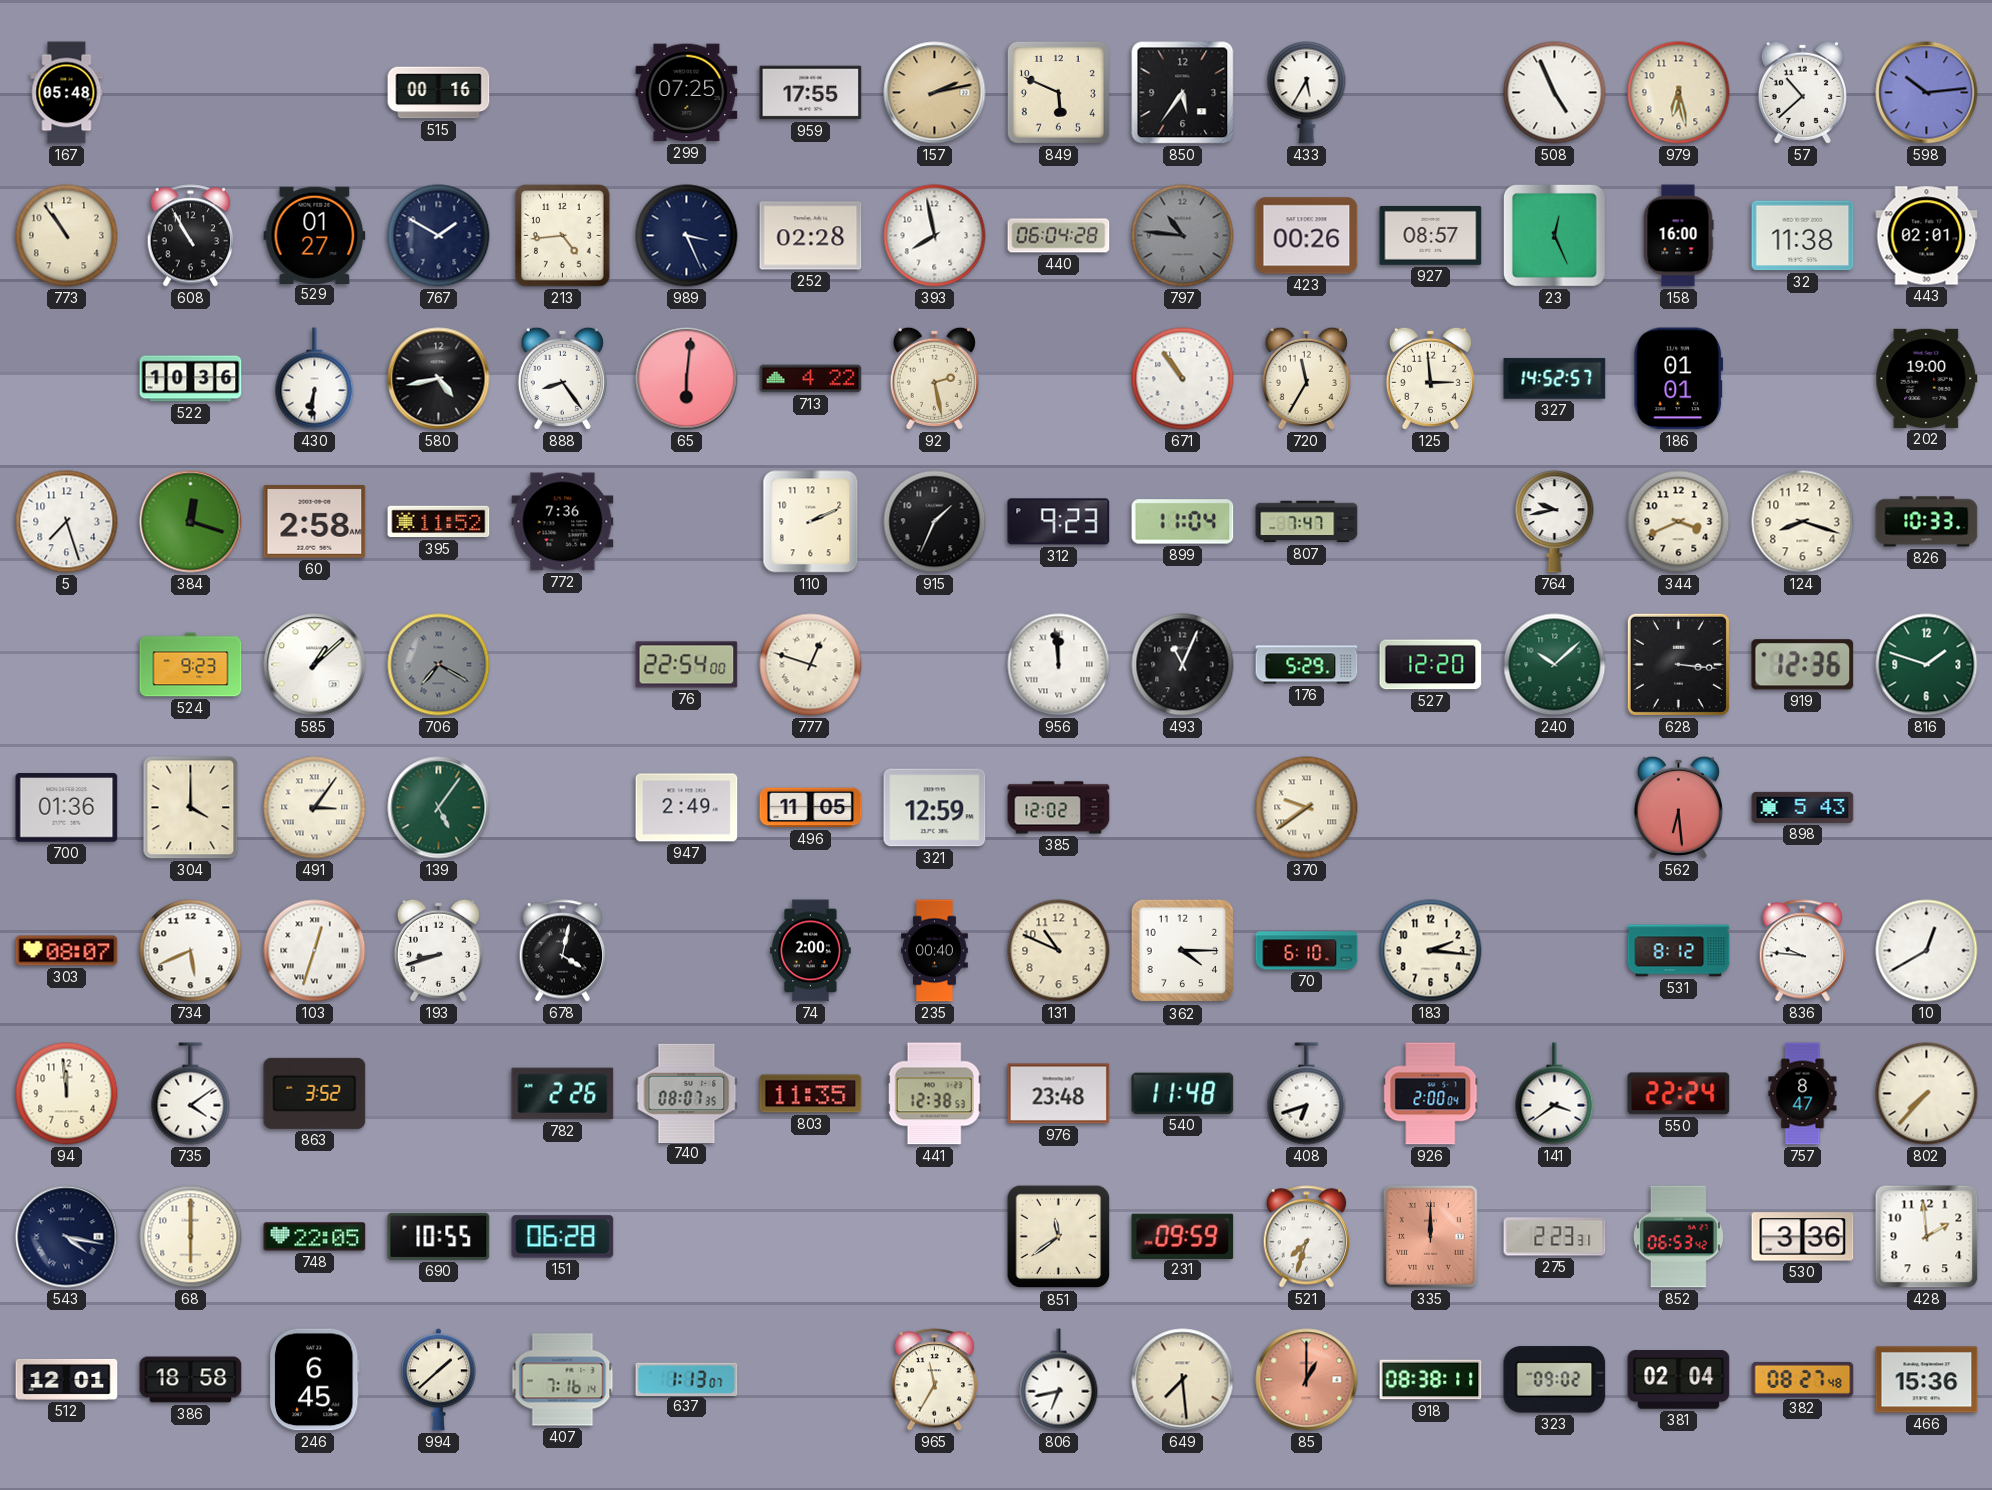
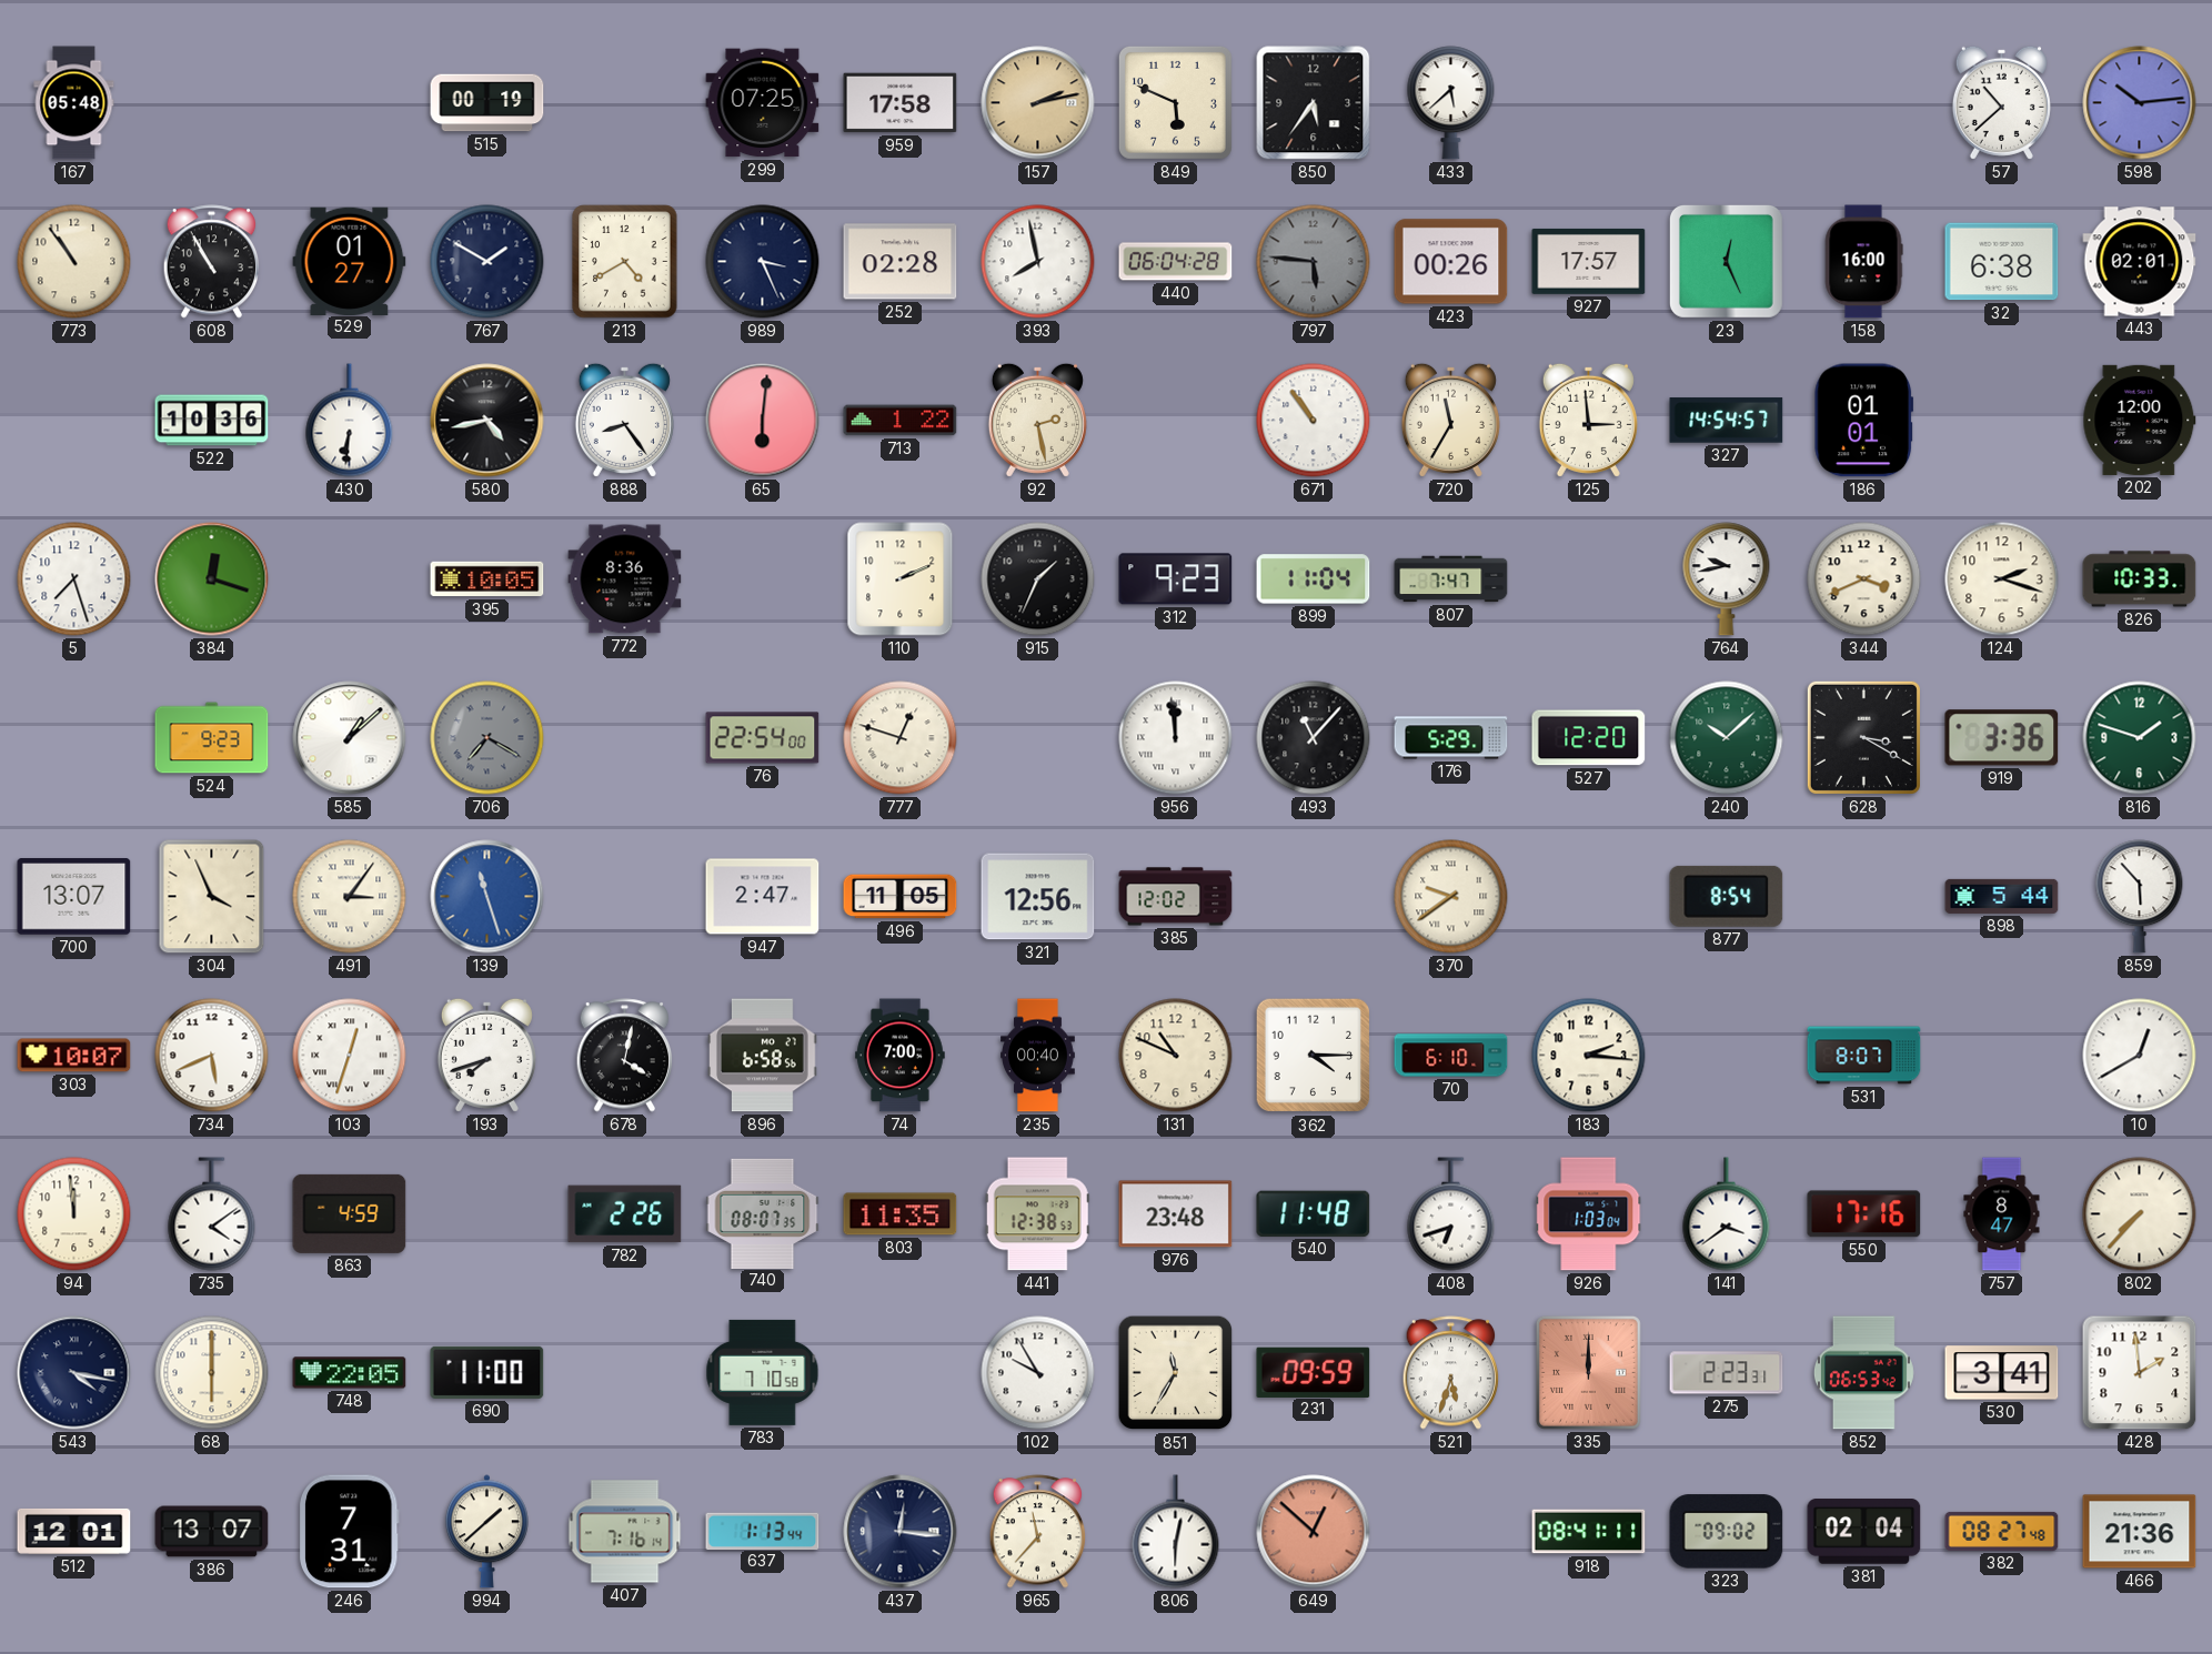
515: 00:16 -> 00:19
959: 17:55 -> 17:58
433: 5:35 -> 5:38
508: 4:56 -> none
979: 6:28 -> none
213: 4:44 -> 4:40
797: 10:46 -> 5:46
927: 08:57 -> 17:57
32: 11:38 -> 6:38
713: 4:22 -> 1:22
327: 14:52 -> 14:54
202: 19:00 -> 12:00
60: 2:58 -> none
395: 11:52 -> 10:05
772: 7:36 -> 8:36
124: 8:18 -> 2:18
493: 11:04 -> 11:07
628: 3:16 -> 3:20
919: 12:36 -> 3:36
700: 01:36 -> 13:07
304: 4:00 -> 3:56
139: 5:06 -> 11:27
139 dial: green -> blue
947: 2:49 -> 2:47
321: 12:59 -> 12:56
877: none -> 8:54
562: 6:29 -> none
898: 5:43 -> 5:44
859: none -> 5:53
303: 08:07 -> 10:07
193: 8:42 -> 7:42
896: none -> 6:58
74: 2:00 -> 7:00
531: 8:12 -> 8:07
836: 9:46 -> none
863: 3:52 -> 4:59
926: 2:00 -> 1:03
550: 22:24 -> 17:16
690: 10:55 -> 11:00
151: 06:28 -> none
783: none -> 7:10
102: none -> 9:55
851: 11:39 -> 11:35
521: 7:33 -> 5:33
530: 3:36 -> 3:41
386: 18:58 -> 13:07
246: 6:45 -> 7:31
637: 1:13:07 -> 1:13:44
437: none -> 12:16
965: 11:35 -> 11:37
806: 6:43 -> 6:02
649: 7:29 -> 12:52
649 dial: cream -> salmon
85: 1:00 -> none
918: 08:38 -> 08:41
466: 15:36 -> 21:36
